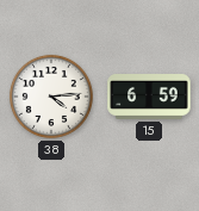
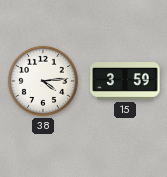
15: 6:59 -> 3:59
